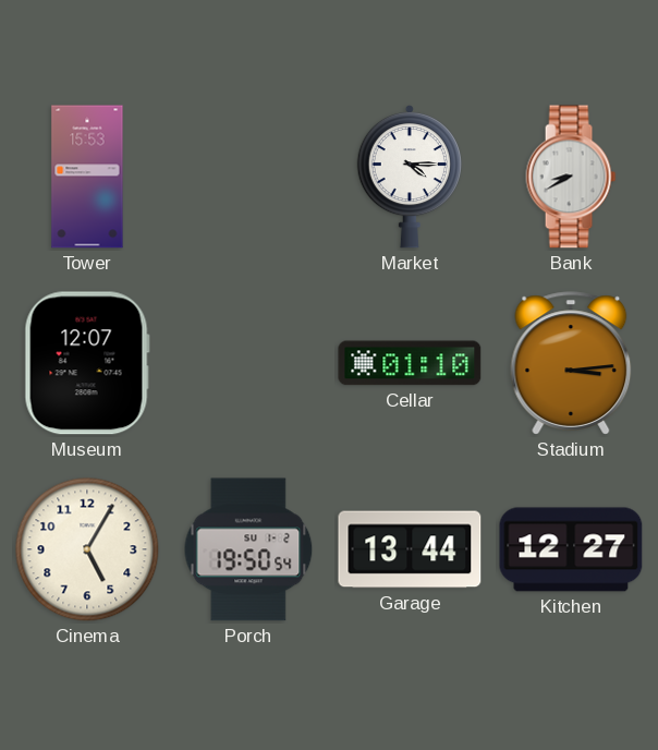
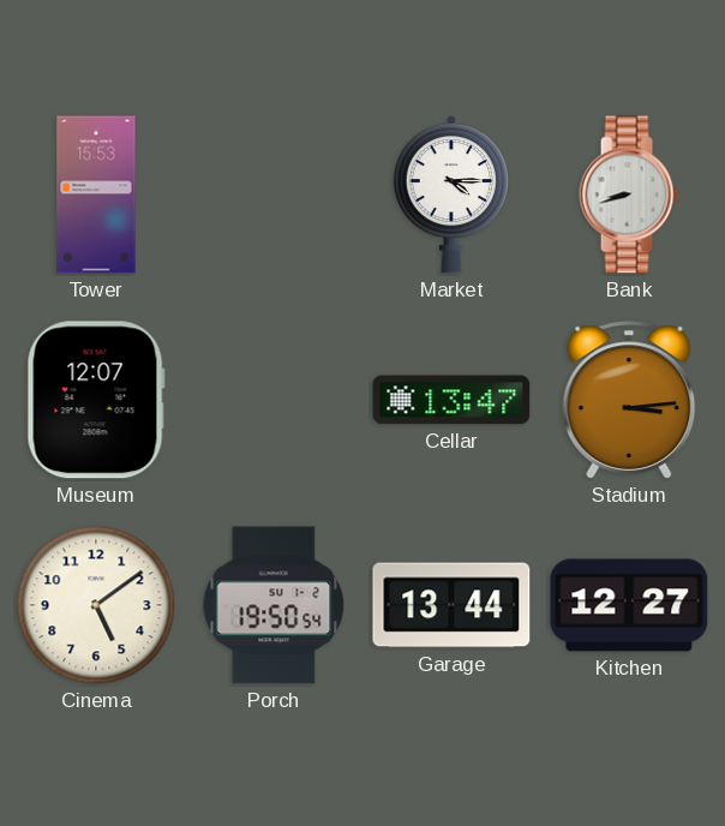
Bank: 8:40 -> 8:42
Cellar: 01:10 -> 13:47
Cinema: 5:05 -> 5:09
